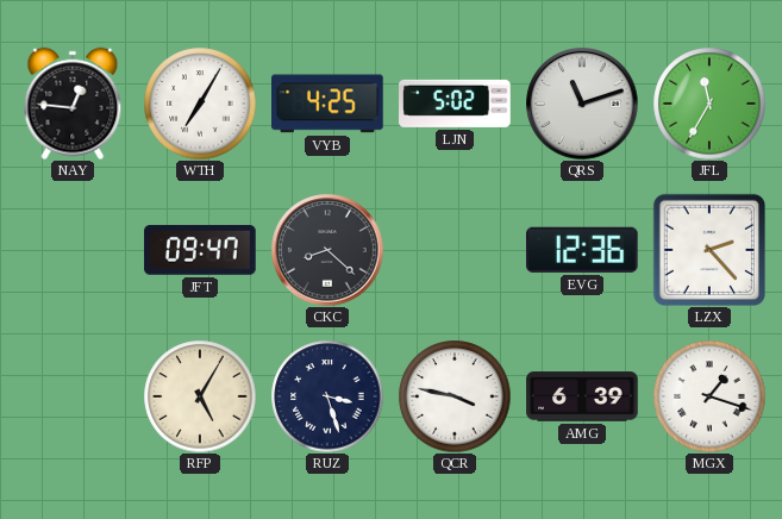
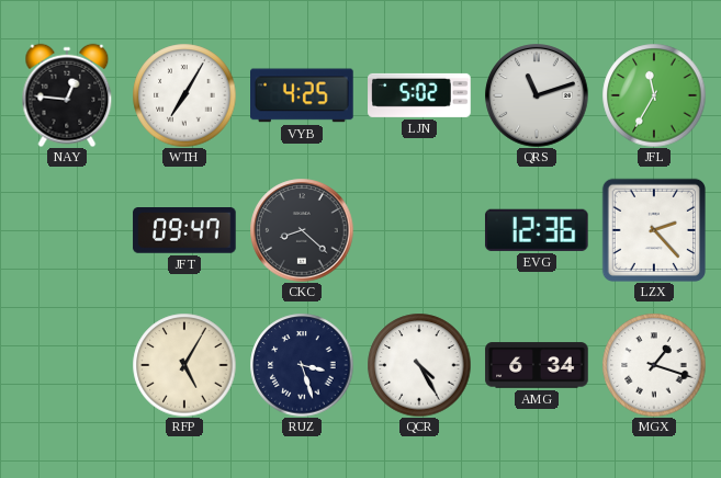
QCR: 3:47 -> 4:25
AMG: 6:39 -> 6:34
